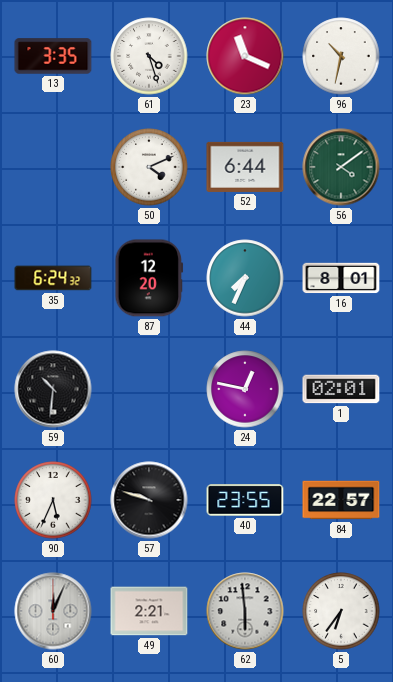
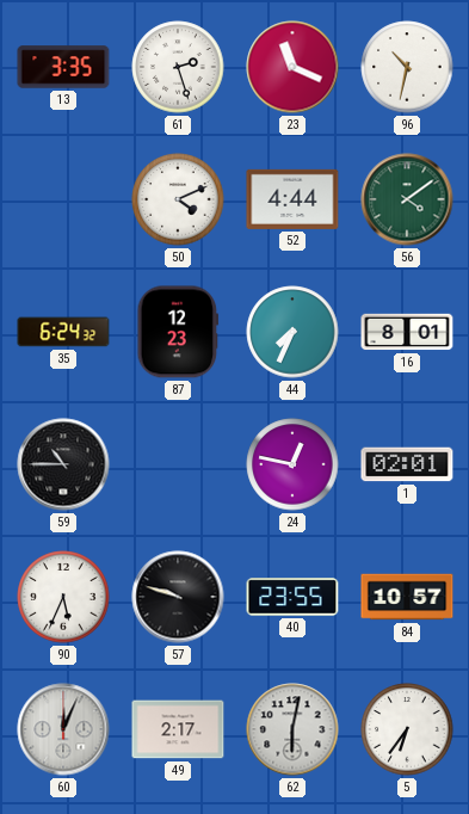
61: 4:27 -> 2:27
52: 6:44 -> 4:44
87: 12:20 -> 12:23
59: 10:31 -> 10:45
84: 22:57 -> 10:57
49: 2:21 -> 2:17
62: 5:59 -> 6:02
